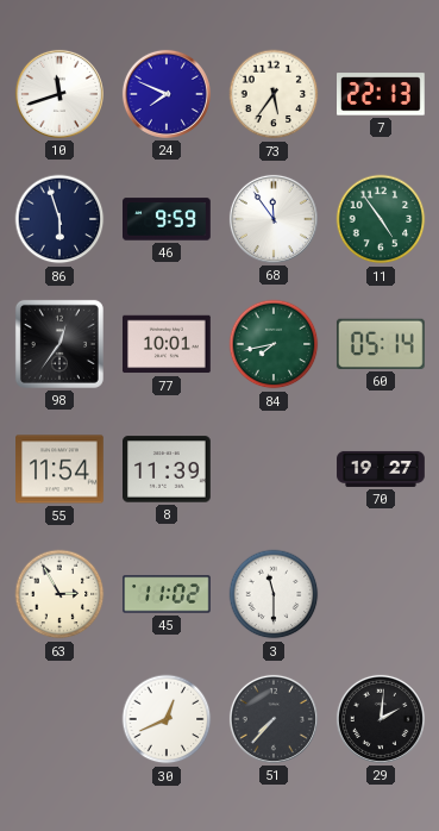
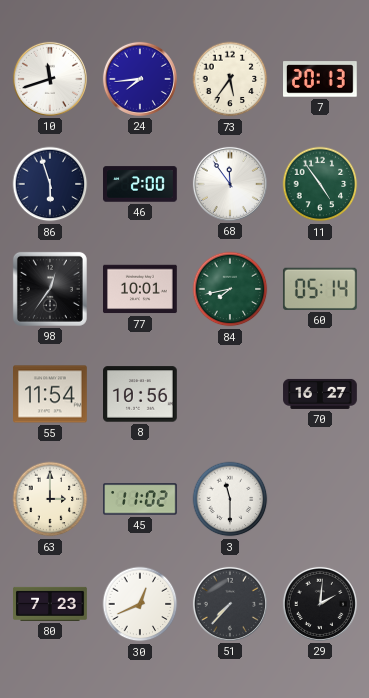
24: 7:49 -> 7:44
7: 22:13 -> 20:13
46: 9:59 -> 2:00
8: 11:39 -> 10:56
70: 19:27 -> 16:27
63: 2:55 -> 3:00
80: none -> 7:23
